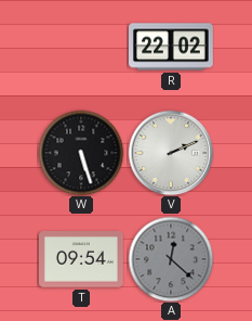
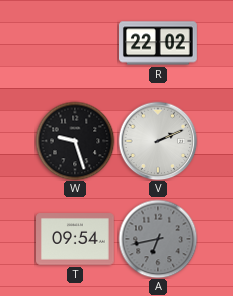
W: 5:27 -> 9:27
A: 12:22 -> 6:43
